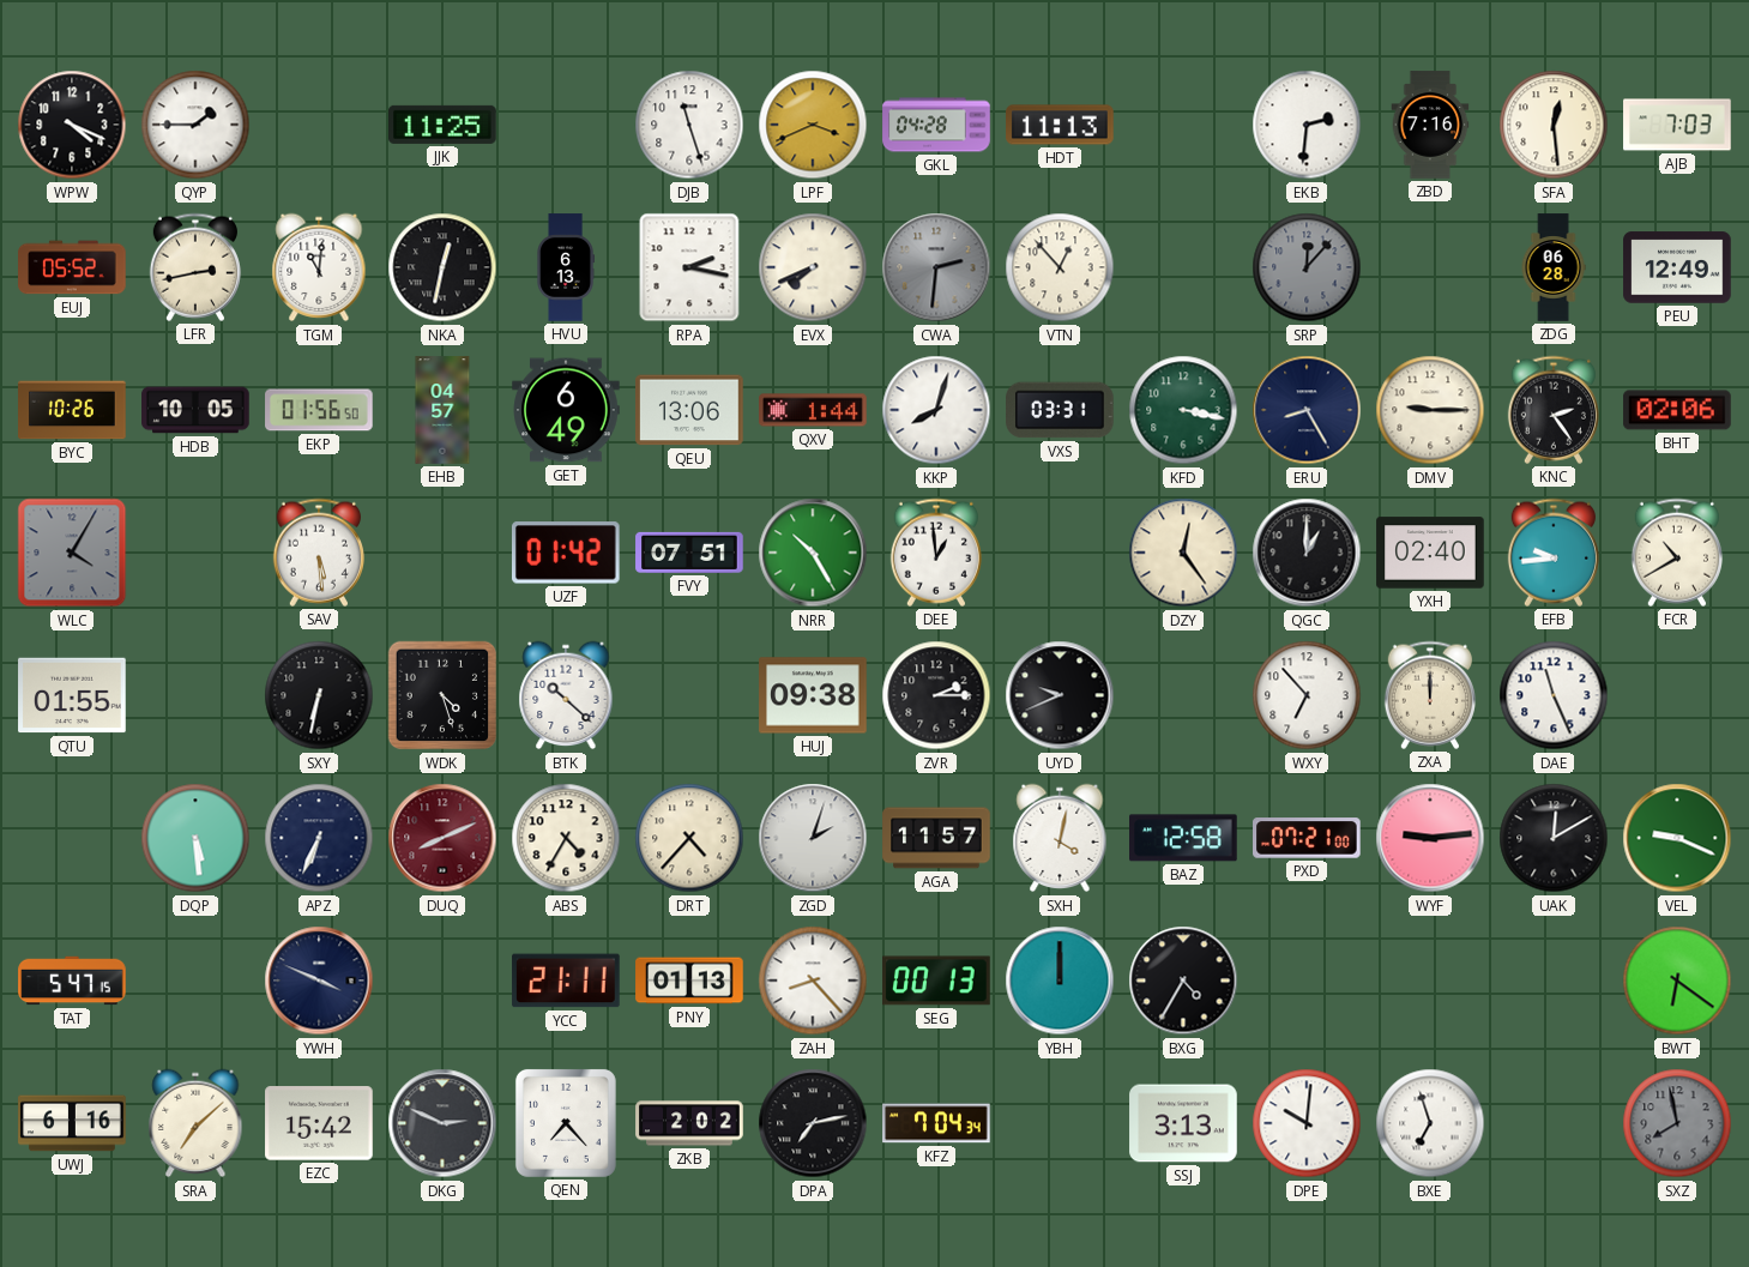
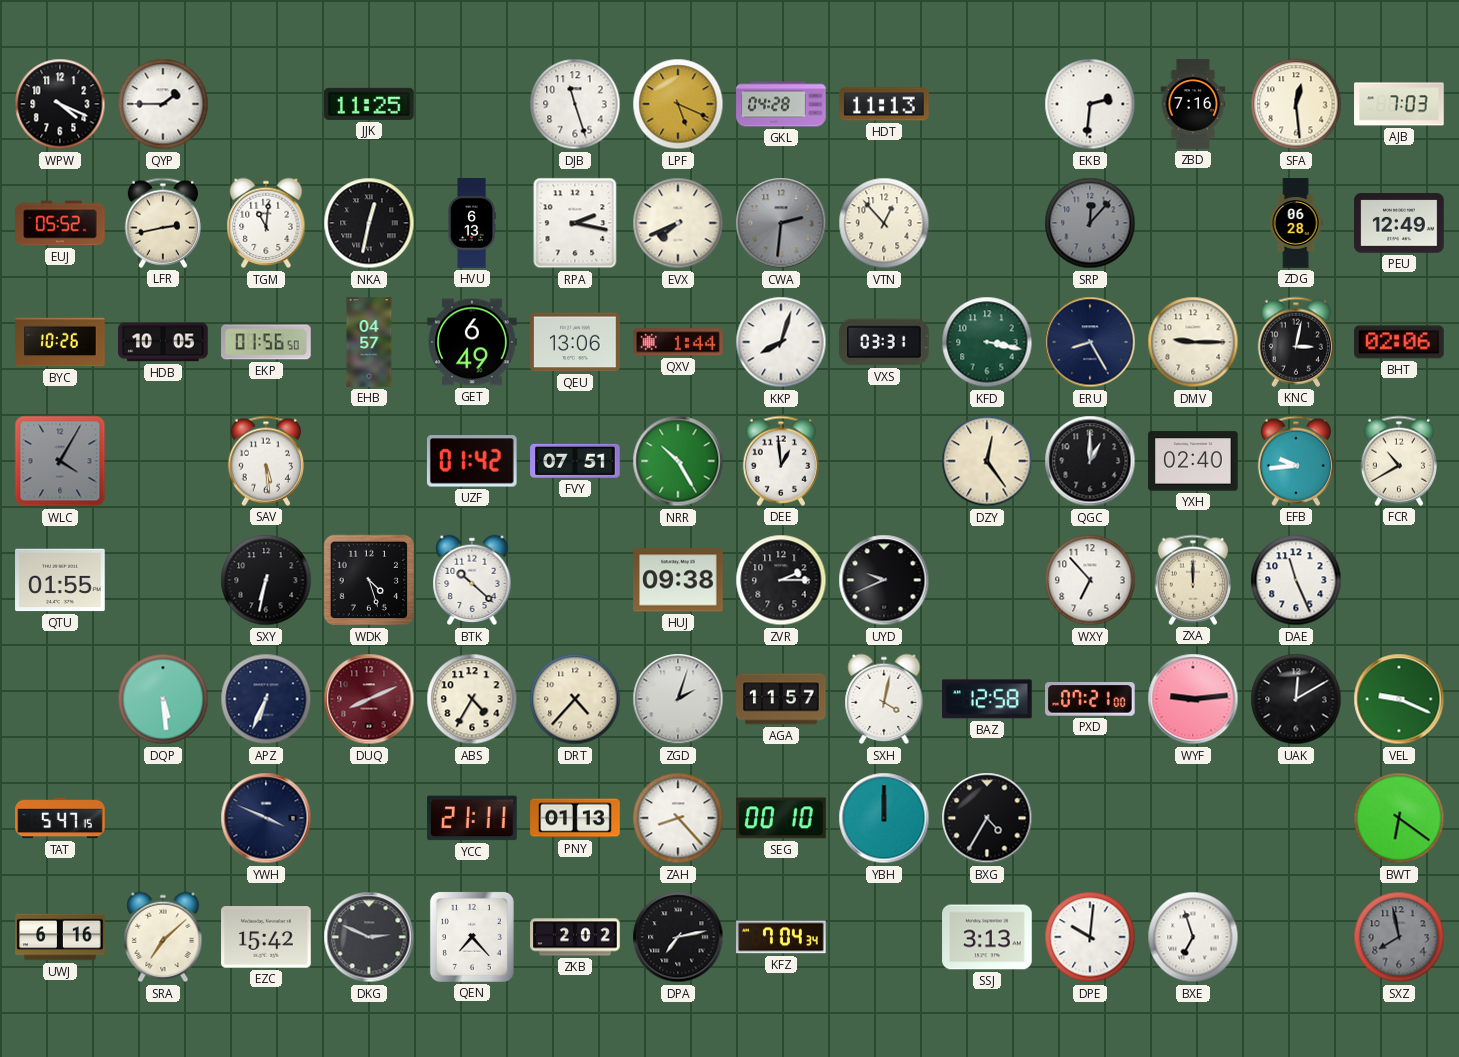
LPF: 3:41 -> 5:19
KNC: 2:24 -> 3:02
SEG: 00:13 -> 00:10
